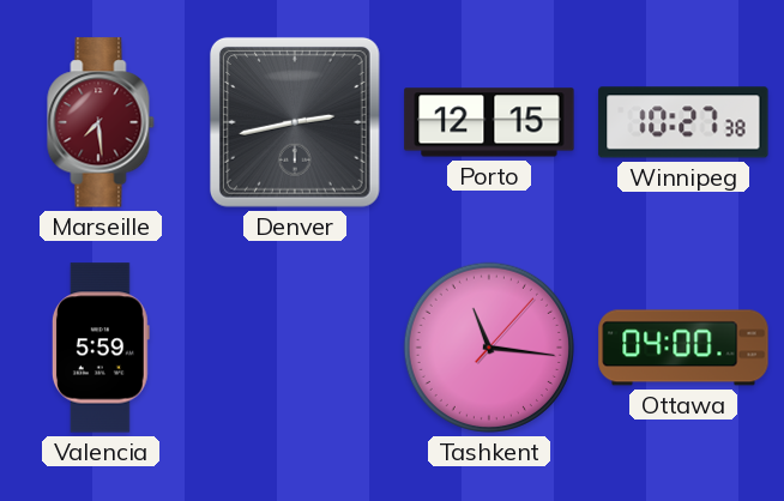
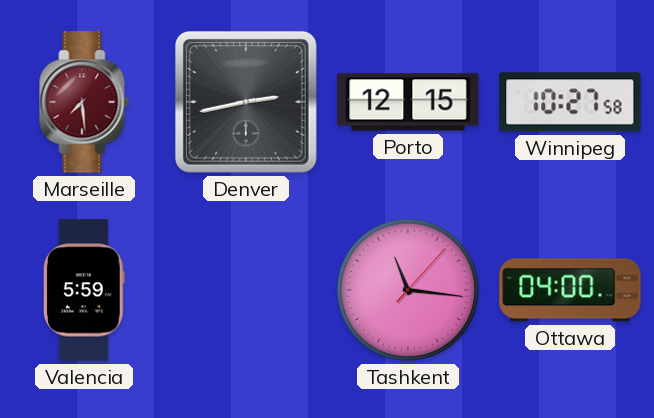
Winnipeg: 10:27:38 -> 10:27:58
